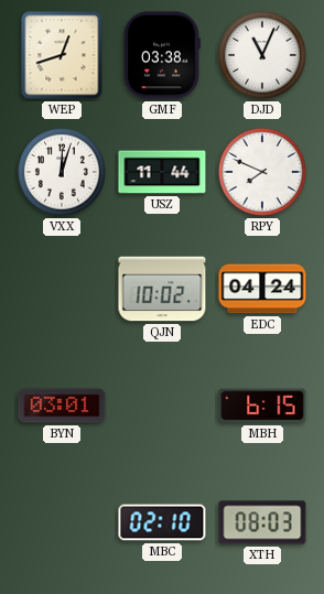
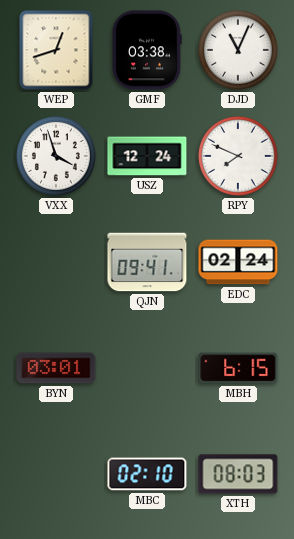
VXX: 12:03 -> 3:57
USZ: 11:44 -> 12:24
QJN: 10:02 -> 09:41
EDC: 04:24 -> 02:24
